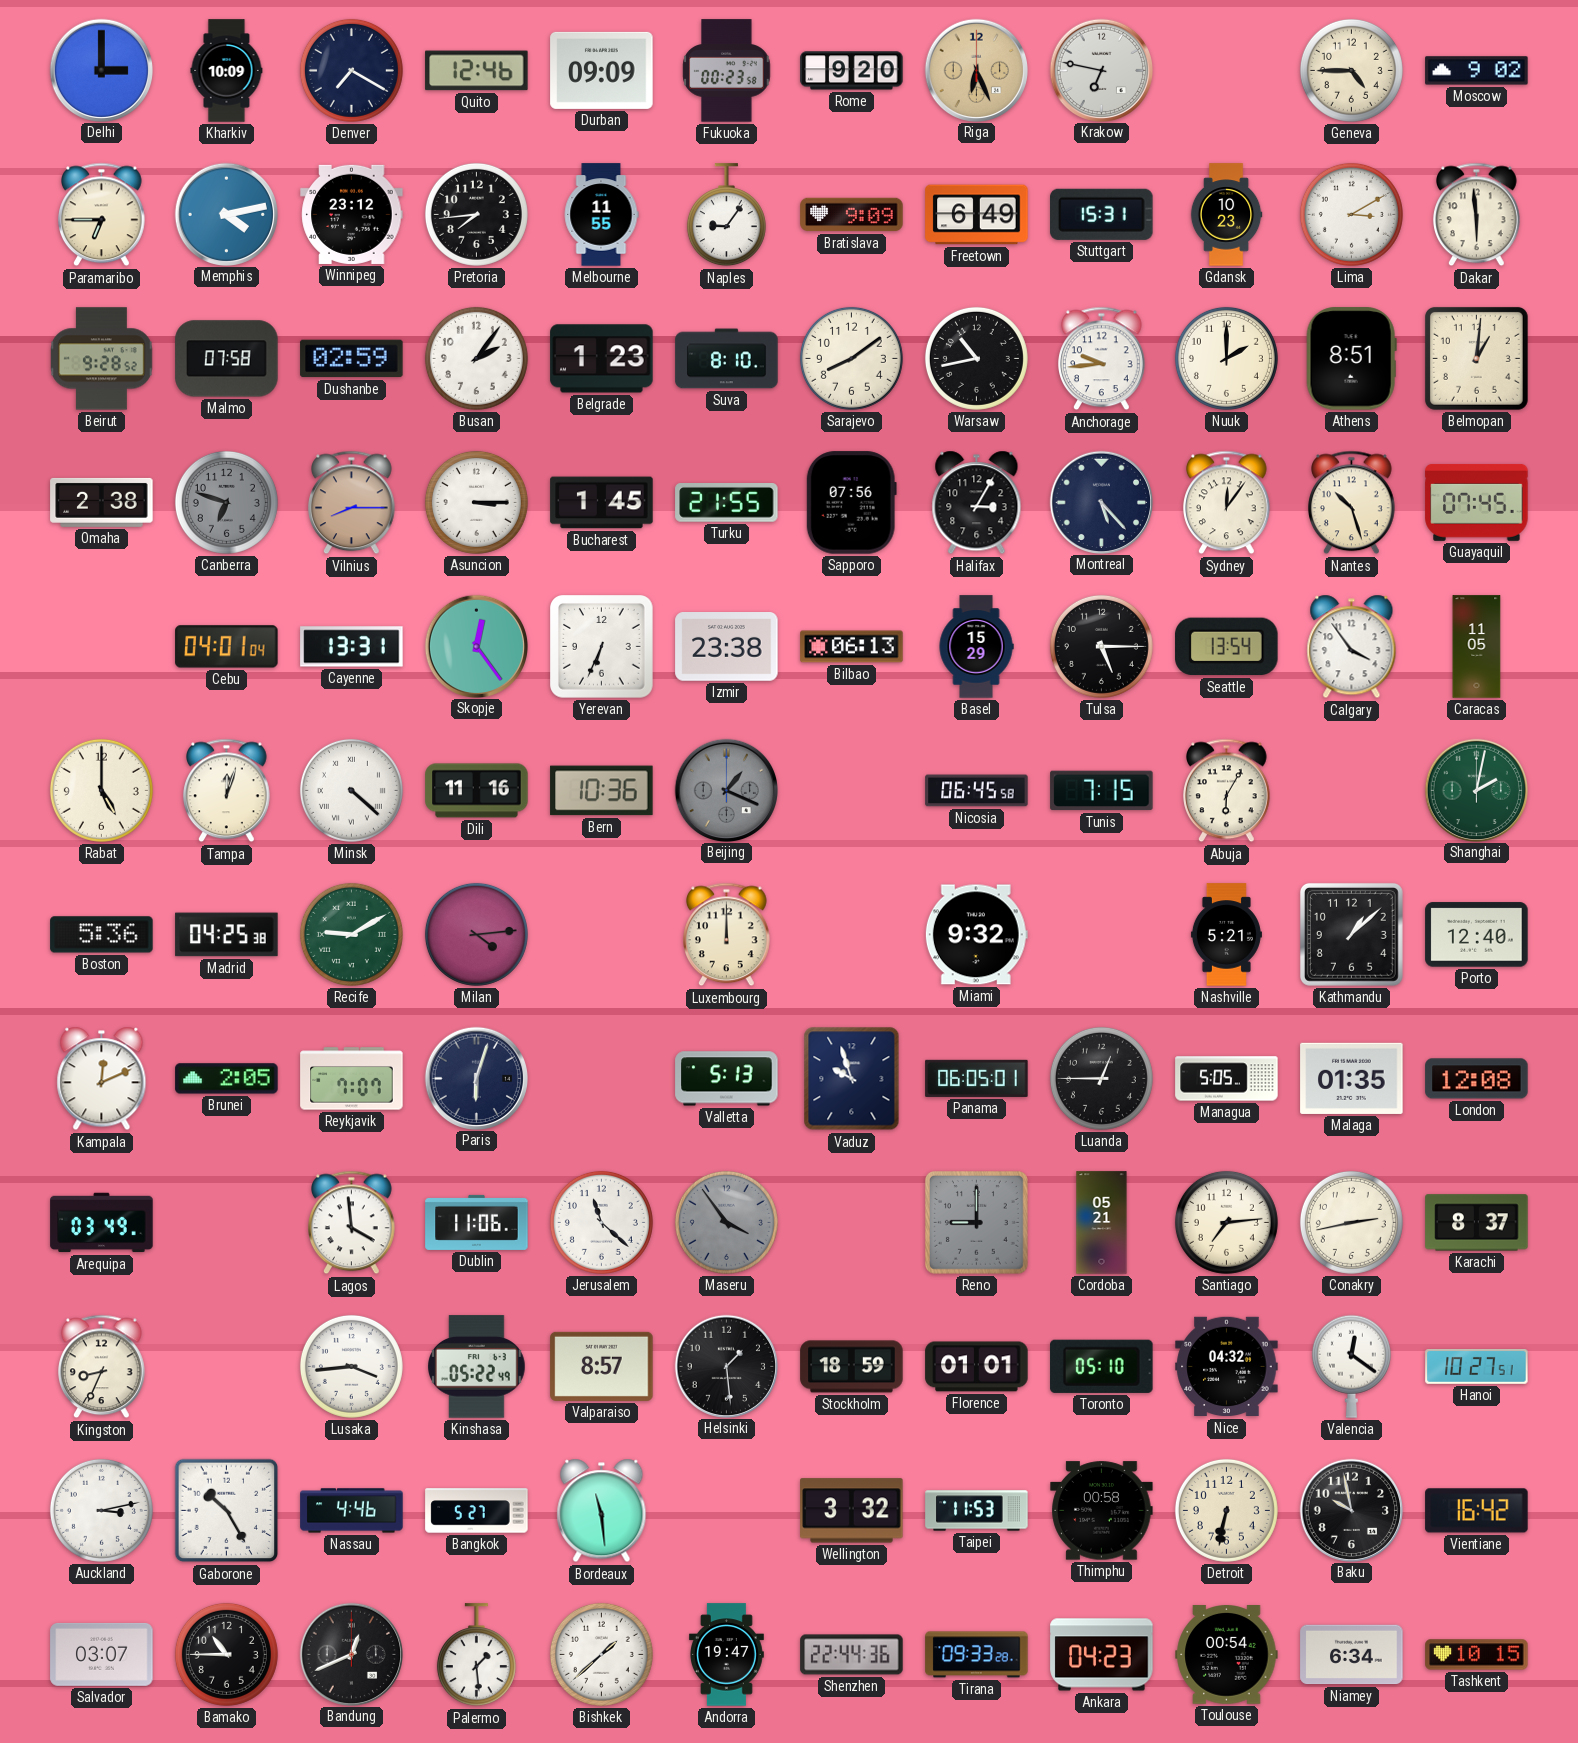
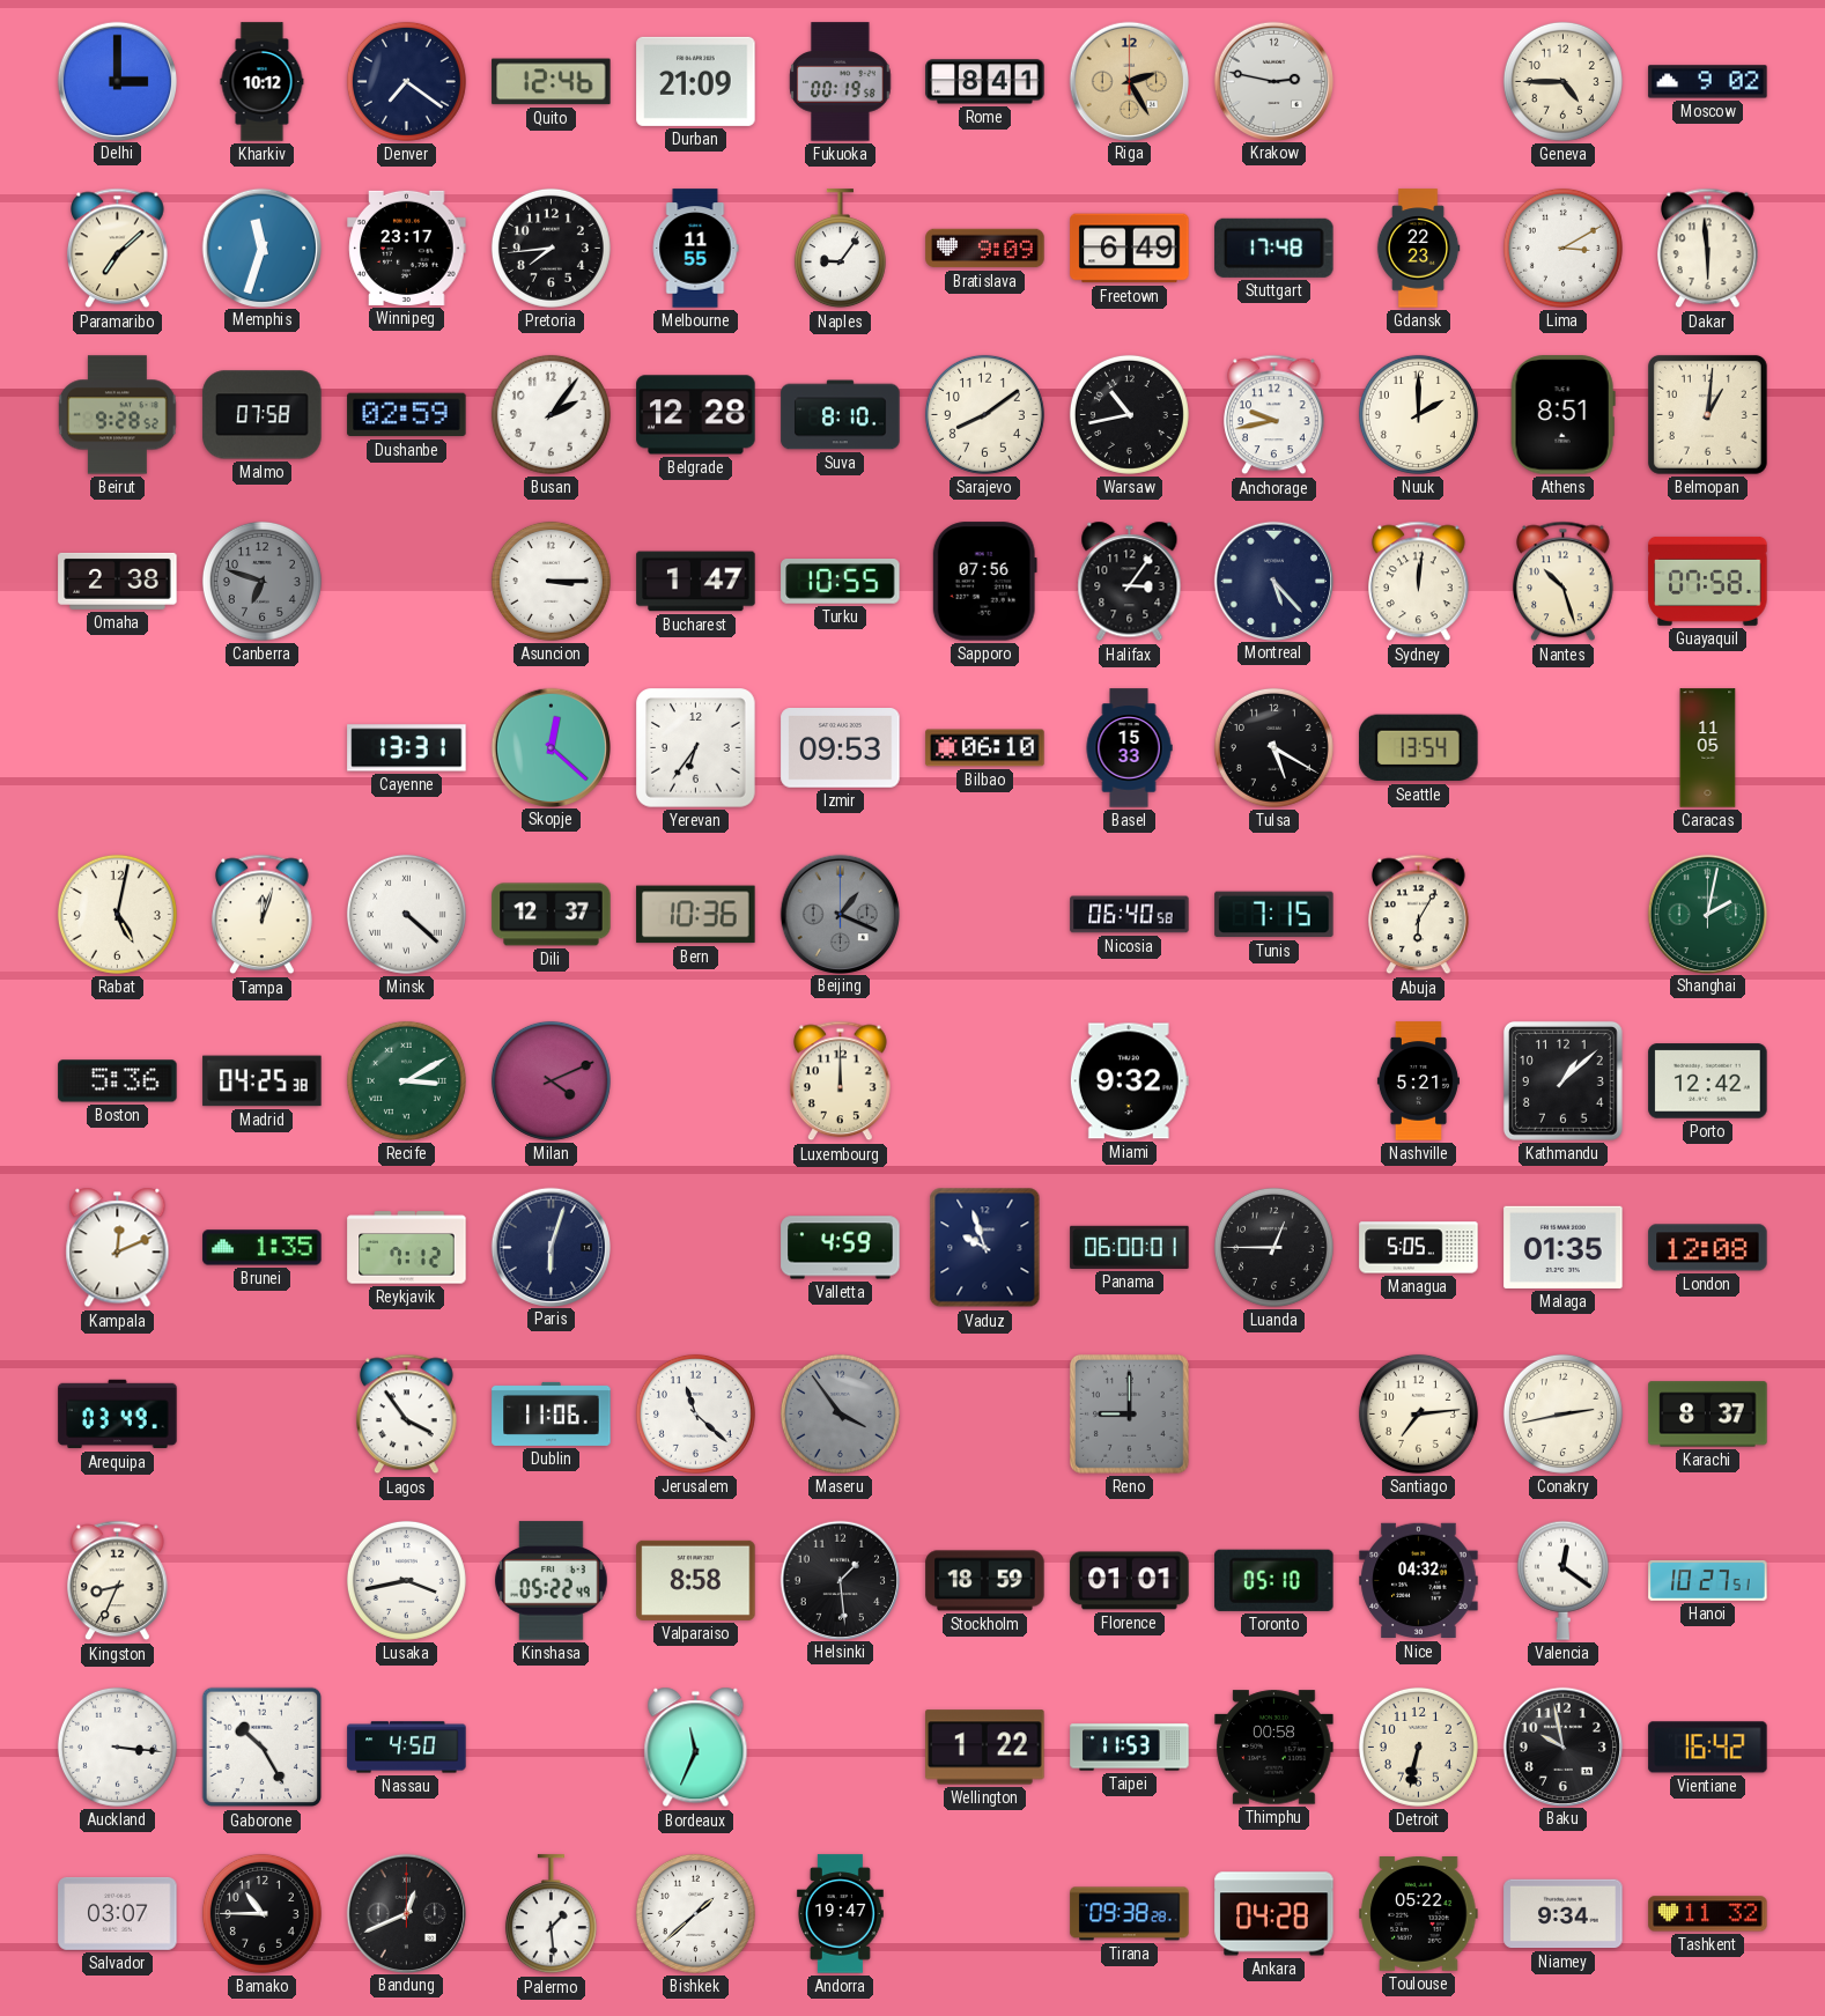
Kharkiv: 10:09 -> 10:12
Denver: 7:20 -> 7:21
Durban: 09:09 -> 21:09
Fukuoka: 00:23 -> 00:19
Rome: 9:20 -> 8:41
Riga: 6:26 -> 2:25
Krakow: 6:47 -> 2:47
Paramaribo: 6:45 -> 7:08
Memphis: 4:13 -> 11:33
Winnipeg: 23:12 -> 23:17
Stuttgart: 15:31 -> 17:48
Gdansk: 10:23 -> 22:23
Belgrade: 1:23 -> 12:28
Anchorage: 9:44 -> 9:43
Vilnius: 8:15 -> none
Bucharest: 1:45 -> 1:47
Turku: 21:55 -> 10:55
Halifax: 3:05 -> 3:06
Sydney: 12:06 -> 12:01
Guayaquil: 07:45 -> 07:58
Cebu: 04:01 -> none
Skopje: 12:24 -> 12:22
Yerevan: 6:34 -> 6:36
Izmir: 23:38 -> 09:53
Bilbao: 06:13 -> 06:10
Basel: 15:29 -> 15:33
Tulsa: 5:15 -> 5:20
Calgary: 3:54 -> none
Rabat: 5:00 -> 5:02
Dili: 11:16 -> 12:37
Nicosia: 06:45 -> 06:40
Recife: 9:10 -> 3:10
Milan: 4:14 -> 4:11
Porto: 12:40 -> 12:42
Brunei: 2:05 -> 1:35
Reykjavik: 7:07 -> 7:12
Valletta: 5:13 -> 4:59
Panama: 06:05 -> 06:00
Lagos: 3:59 -> 3:54
Cordoba: 05:21 -> none
Lusaka: 3:44 -> 3:43
Valparaiso: 8:57 -> 8:58
Auckland: 3:13 -> 3:16
Nassau: 4:46 -> 4:50
Bangkok: 5:27 -> none
Bordeaux: 11:29 -> 11:34
Wellington: 3:32 -> 1:22
Shenzhen: 22:44 -> none
Tirana: 09:33 -> 09:38
Ankara: 04:23 -> 04:28
Toulouse: 00:54 -> 05:22
Niamey: 6:34 -> 9:34
Tashkent: 10:15 -> 11:32
